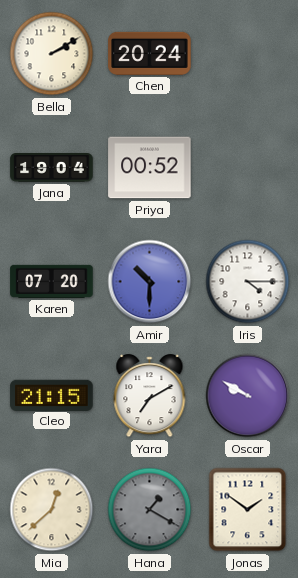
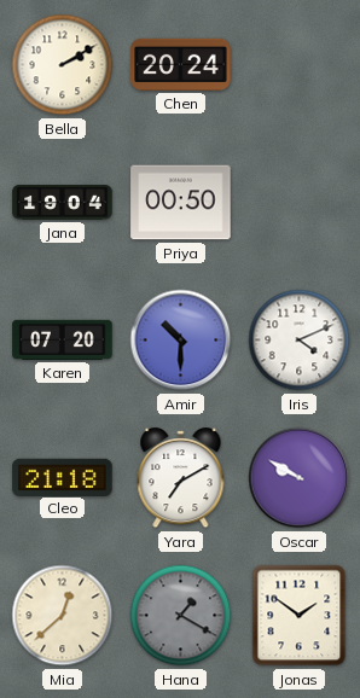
Priya: 00:52 -> 00:50
Iris: 4:15 -> 4:11
Cleo: 21:15 -> 21:18
